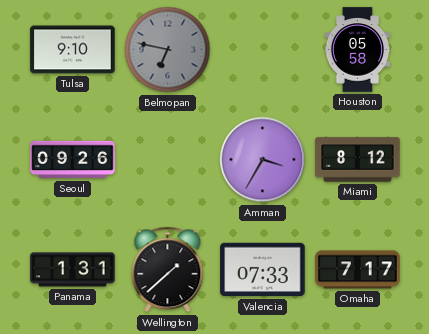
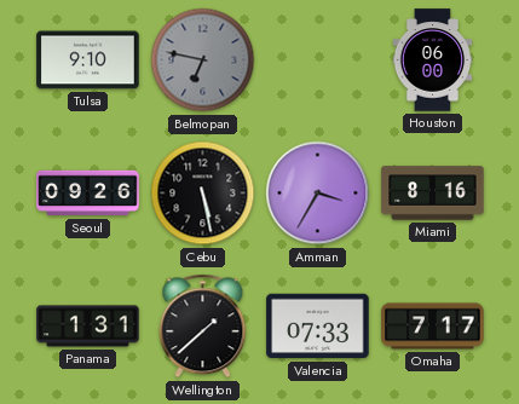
Houston: 05:58 -> 06:00
Cebu: none -> 5:28
Miami: 8:12 -> 8:16
